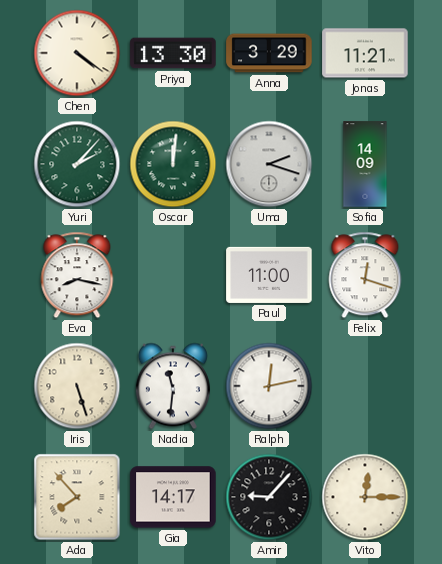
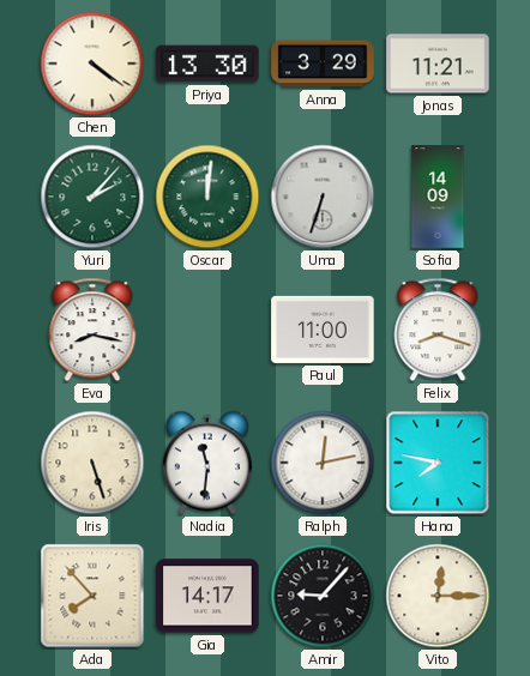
Uma: 2:18 -> 6:33
Felix: 12:18 -> 8:18
Hana: none -> 7:47
